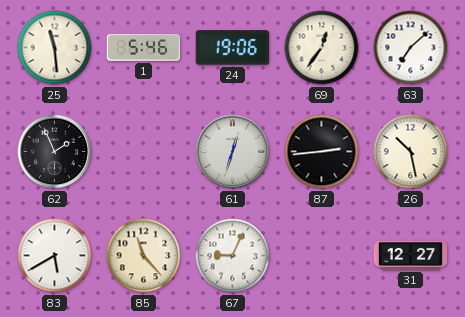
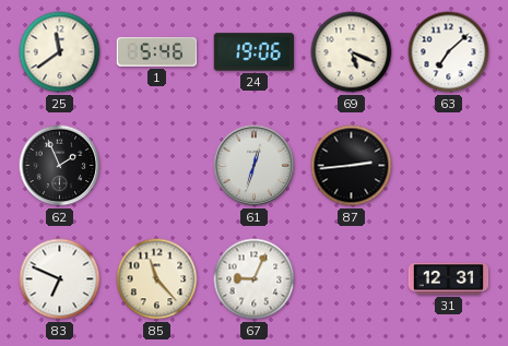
25: 11:29 -> 11:39
69: 12:36 -> 5:19
26: 10:28 -> none
83: 5:40 -> 6:49
31: 12:27 -> 12:31
